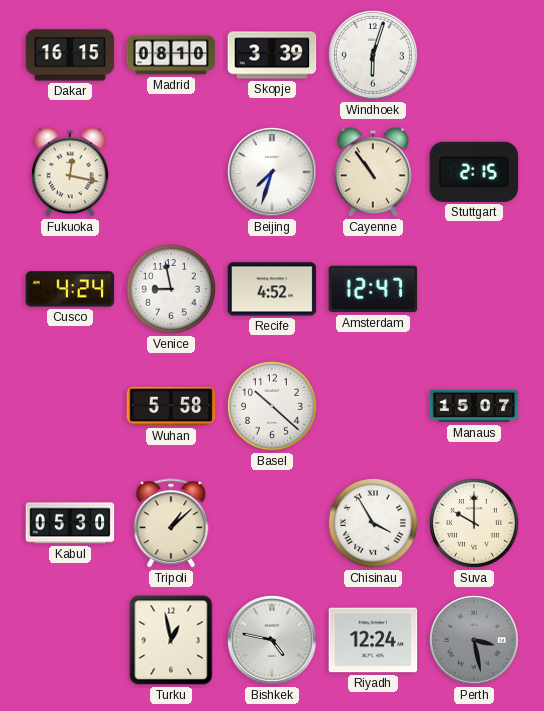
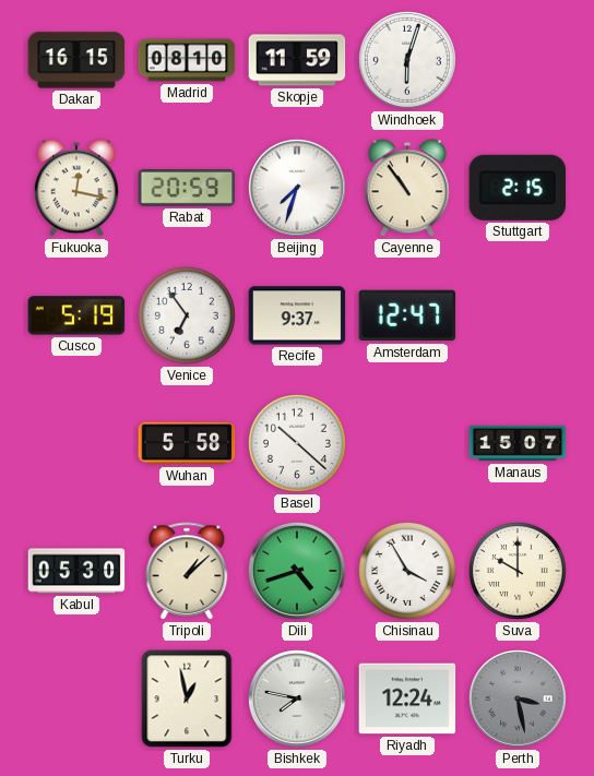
Skopje: 3:39 -> 11:59
Rabat: none -> 20:59
Cusco: 4:24 -> 5:19
Venice: 8:58 -> 6:54
Recife: 4:52 -> 9:37
Dili: none -> 4:42
Bishkek: 4:47 -> 7:47
